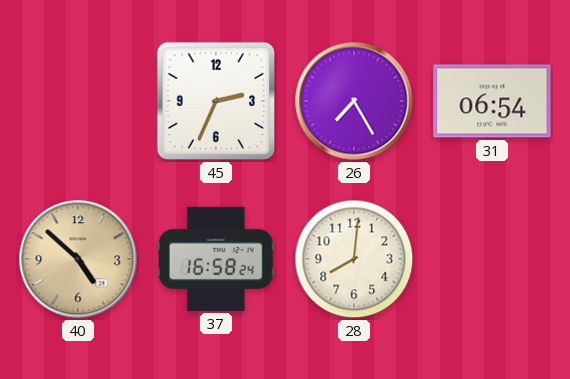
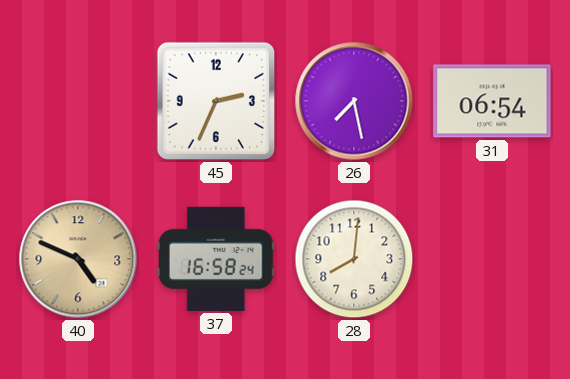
26: 7:25 -> 7:28
40: 4:52 -> 4:49
